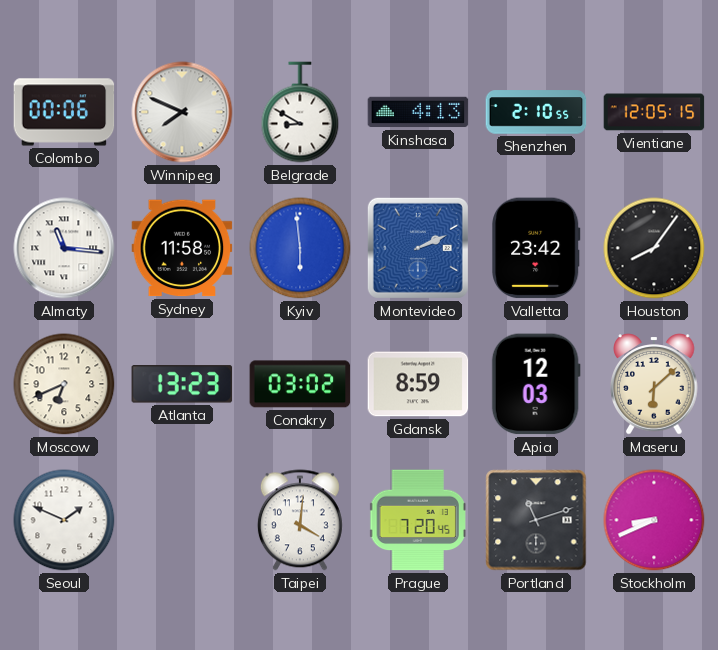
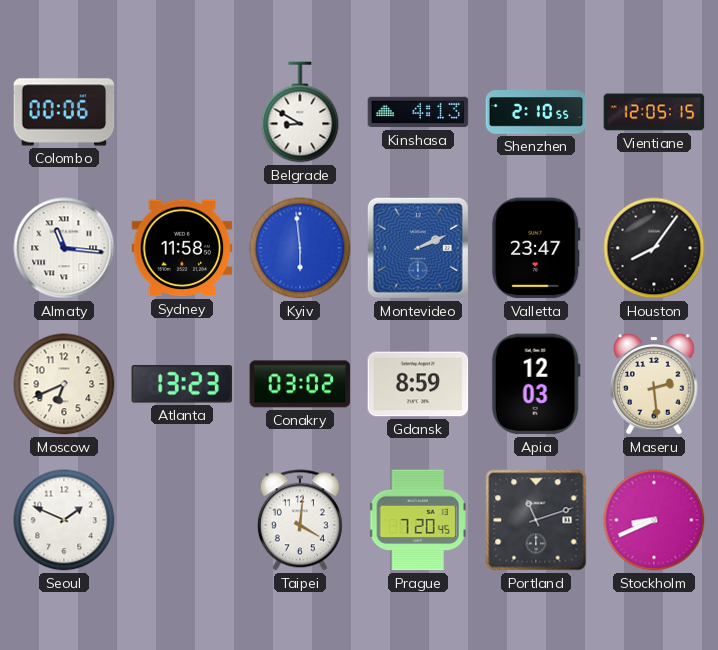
Winnipeg: 7:49 -> none
Valletta: 23:42 -> 23:47
Maseru: 6:08 -> 2:29
